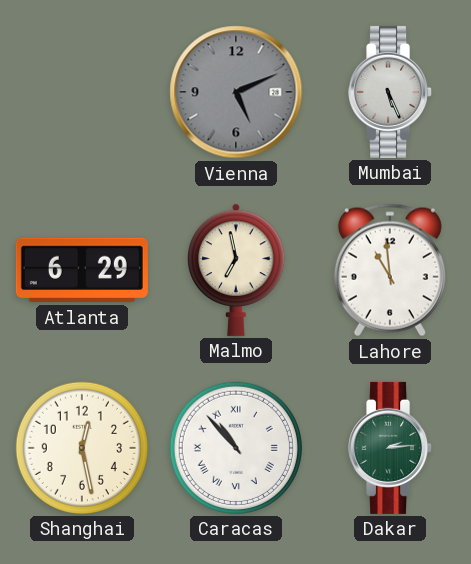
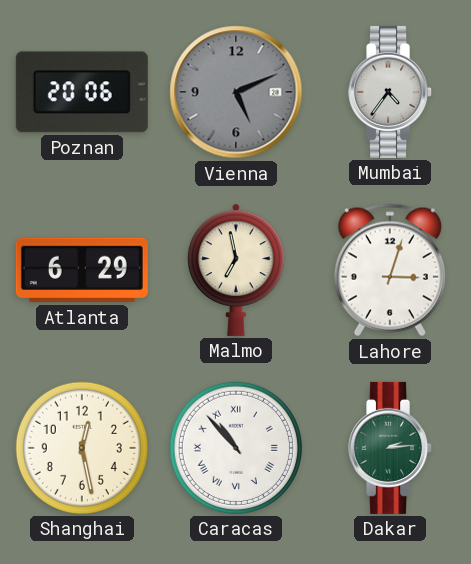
Poznan: none -> 20:06
Mumbai: 5:26 -> 4:36
Lahore: 10:59 -> 3:03
